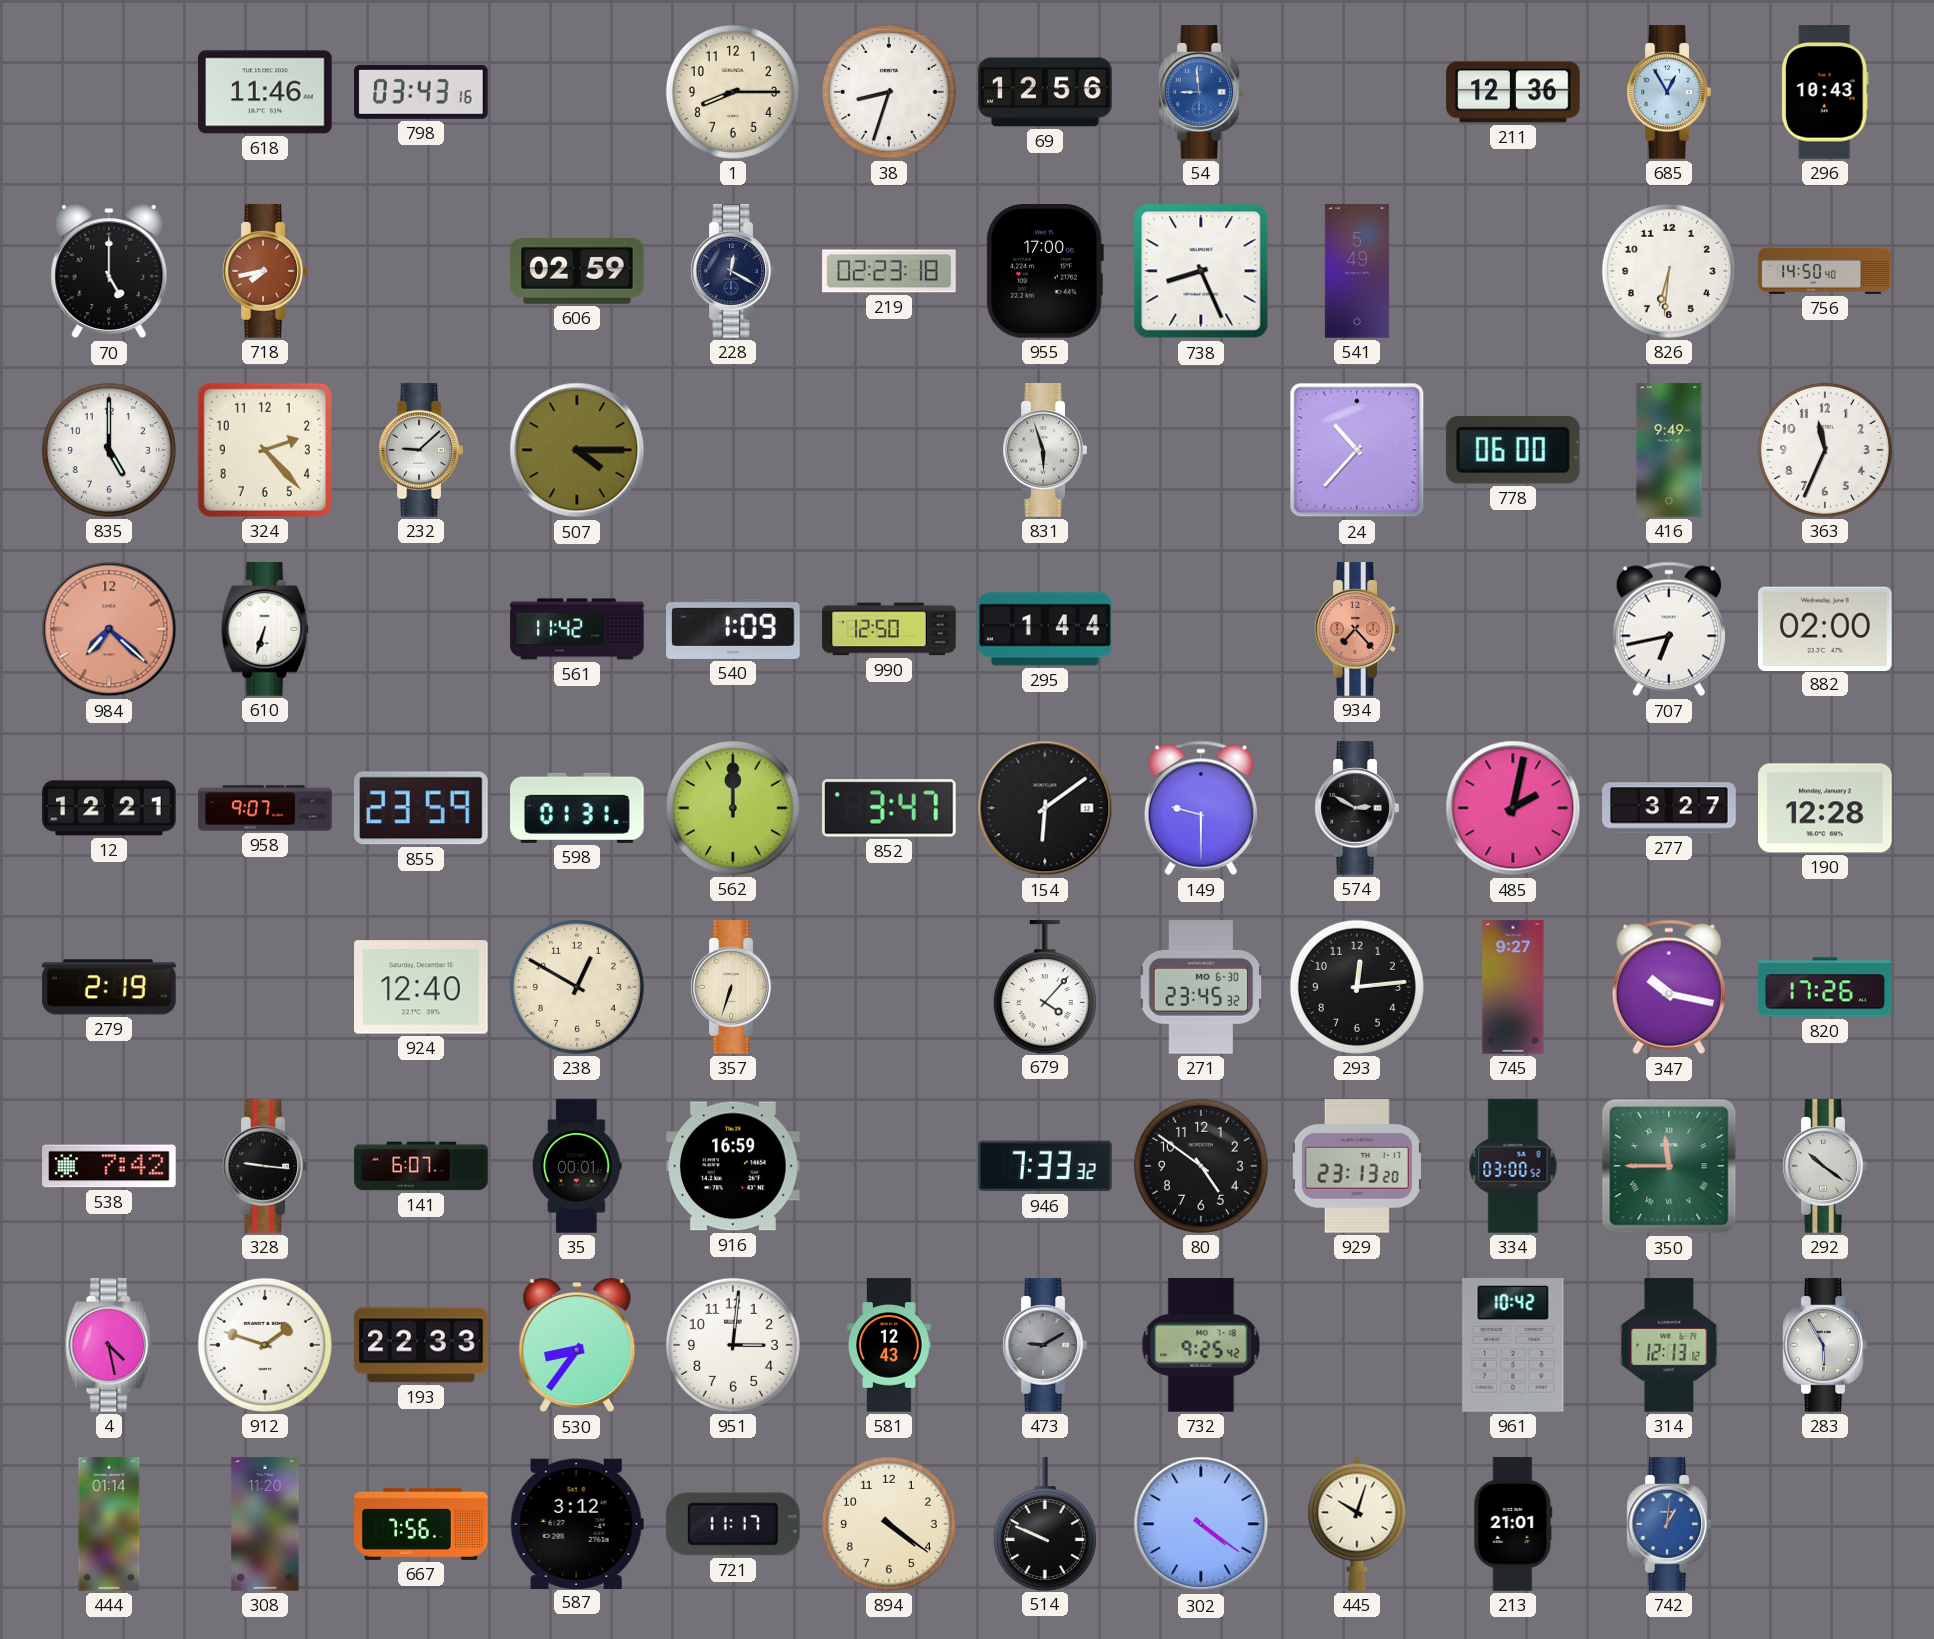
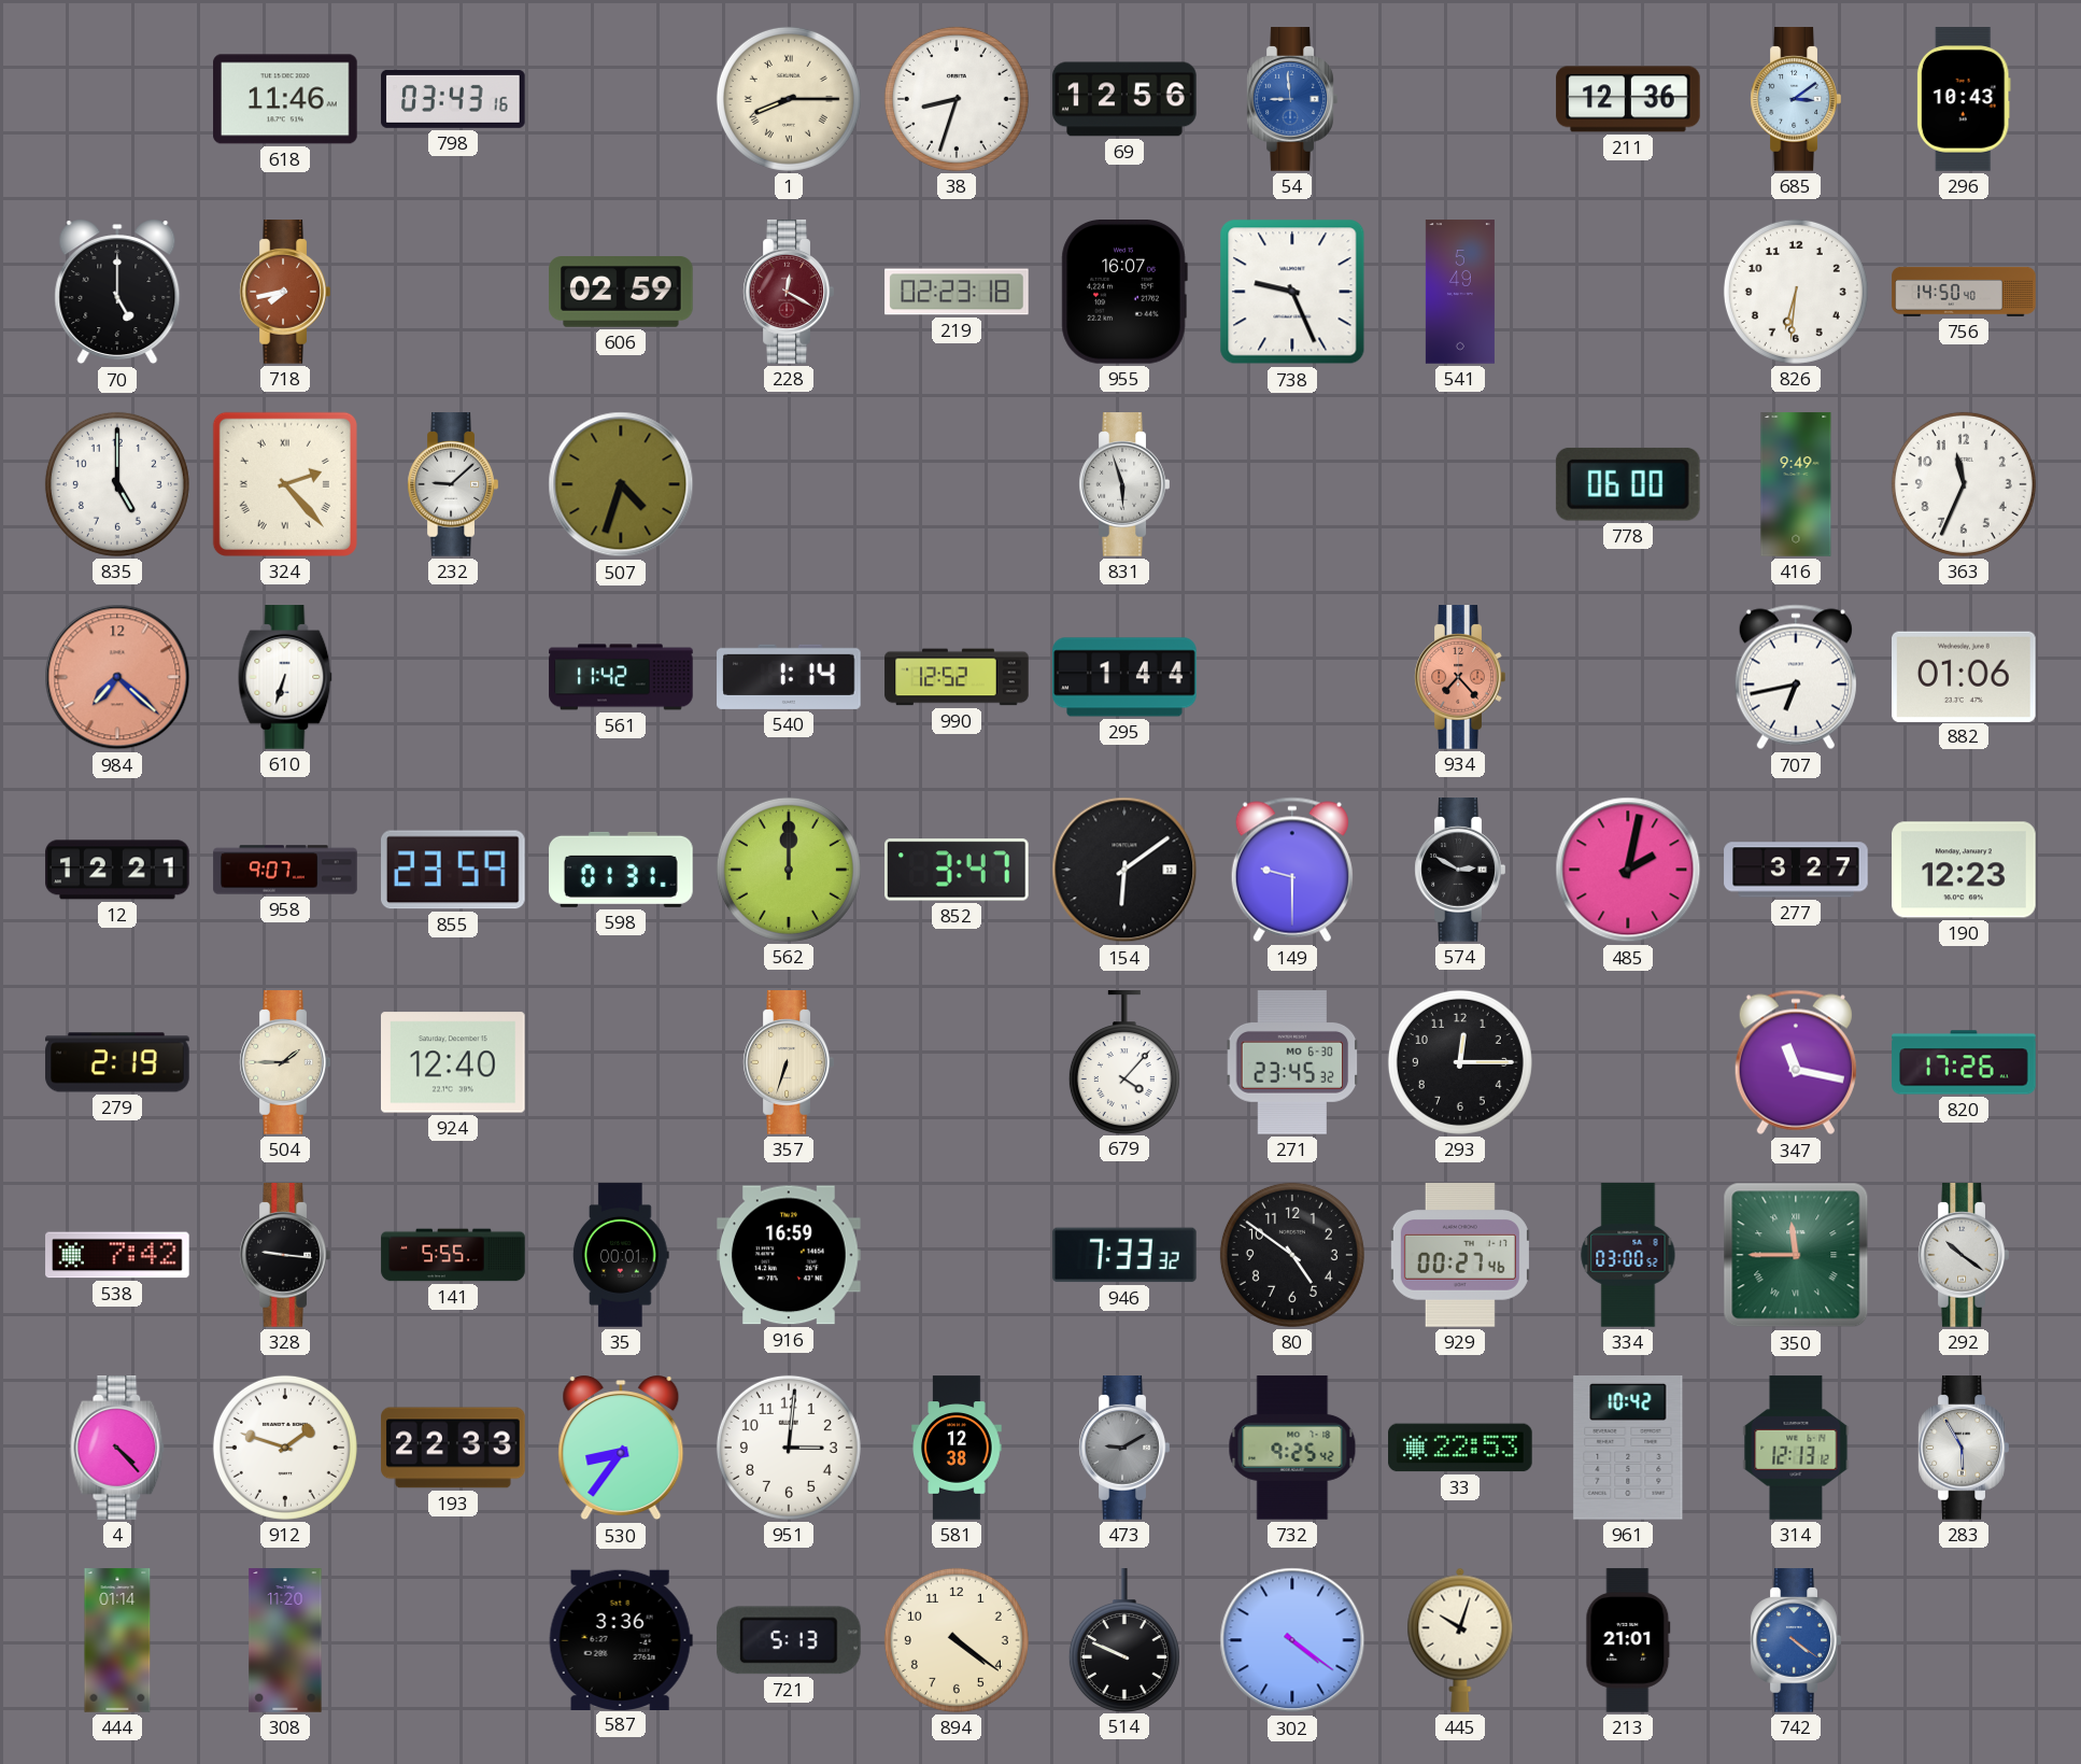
1 numerals: Arabic -> Roman
685: 12:55 -> 3:09
228 dial: navy -> burgundy
955: 17:00 -> 16:07
738: 8:26 -> 9:26
324 numerals: Arabic -> Roman
507: 4:15 -> 4:33
24: 10:37 -> none
540: 1:09 -> 1:14
990: 12:50 -> 12:52
882: 02:00 -> 01:06
190: 12:28 -> 12:23
504: none -> 1:45
238: 12:50 -> none
293: 12:14 -> 12:15
745: 9:27 -> none
347: 10:17 -> 11:17
141: 6:07 -> 5:55
929: 23:13 -> 00:27
4: 4:28 -> 4:23
581: 12:43 -> 12:38
33: none -> 22:53
667: 7:56 -> none
587: 3:12 -> 3:36
721: 11:17 -> 5:13
742: 1:01 -> 4:21
